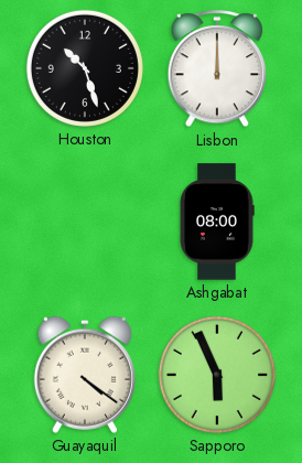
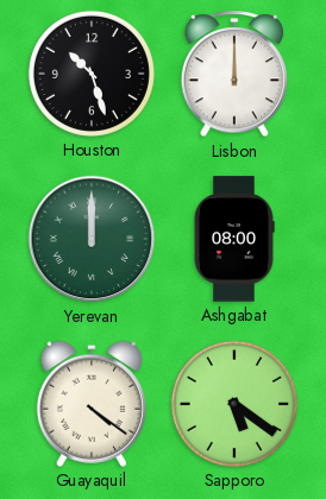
Yerevan: none -> 12:00
Sapporo: 5:56 -> 5:21
